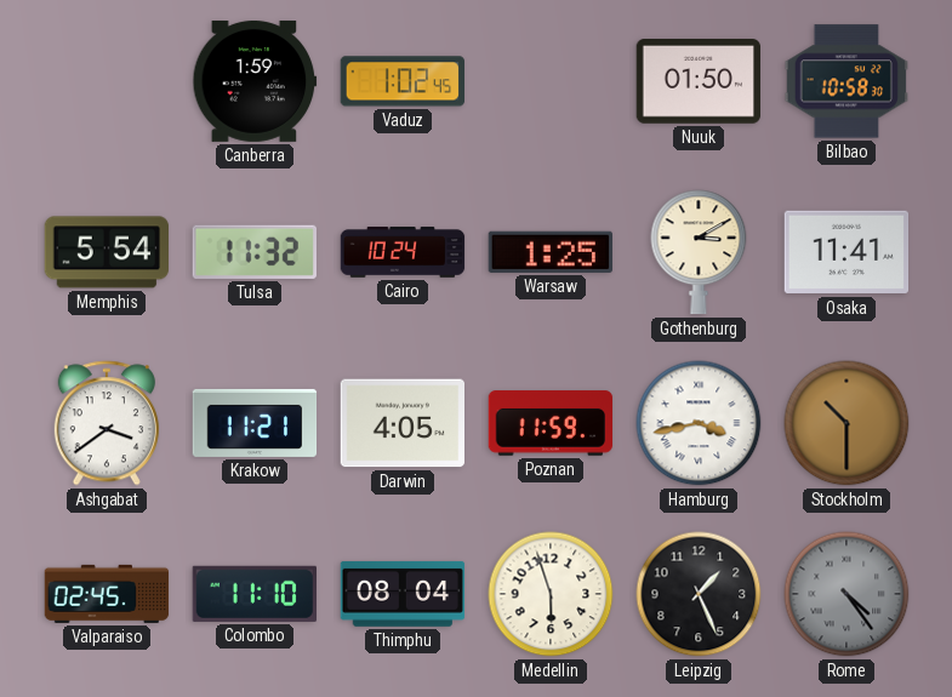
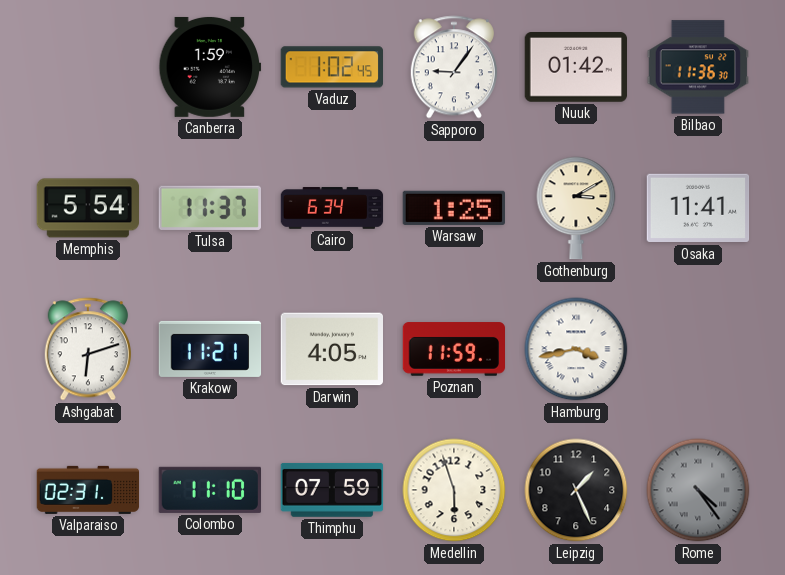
Sapporo: none -> 9:06
Nuuk: 01:50 -> 01:42
Bilbao: 10:58 -> 11:36
Tulsa: 11:32 -> 11:37
Cairo: 10:24 -> 6:34
Ashgabat: 3:39 -> 6:12
Stockholm: 10:30 -> none
Valparaiso: 02:45 -> 02:31
Thimphu: 08:04 -> 07:59
